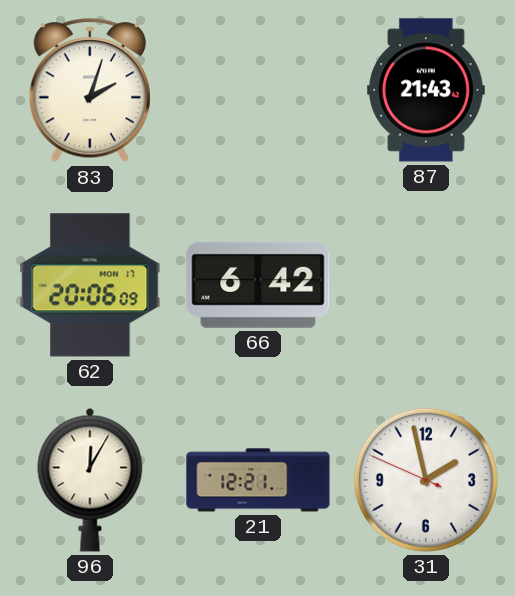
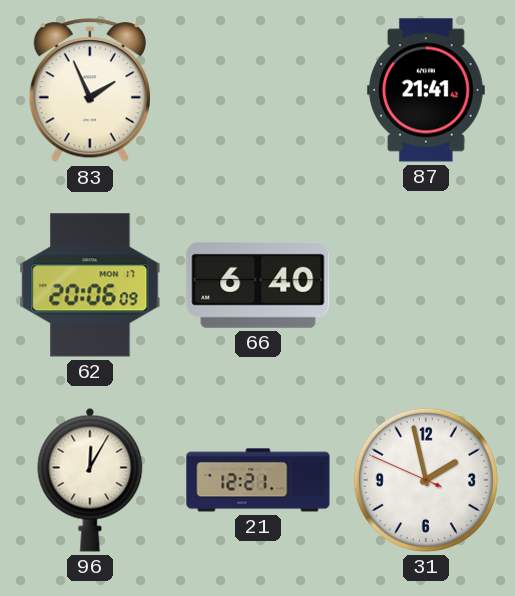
83: 2:03 -> 1:56
87: 21:43 -> 21:41
66: 6:42 -> 6:40
